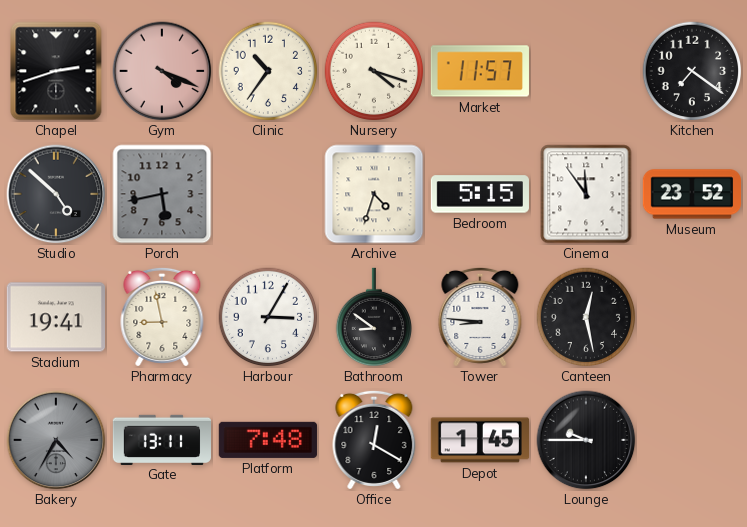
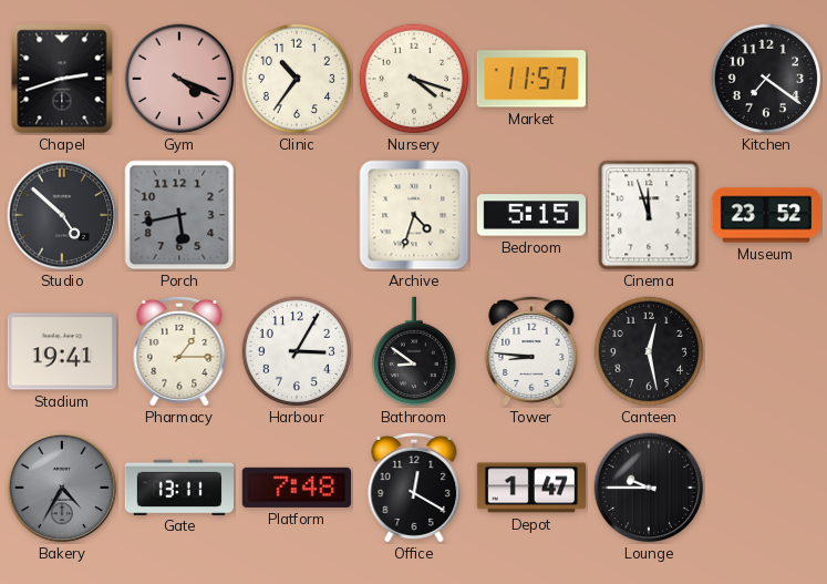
Cinema: 11:54 -> 11:57
Pharmacy: 8:58 -> 1:15
Depot: 1:45 -> 1:47
